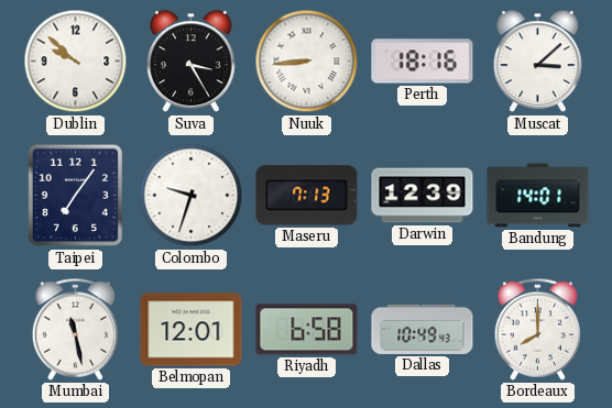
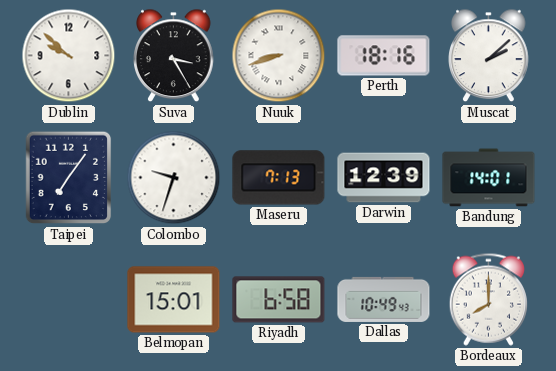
Nuuk: 8:44 -> 8:42
Muscat: 3:08 -> 2:08
Mumbai: 11:28 -> none
Belmopan: 12:01 -> 15:01
